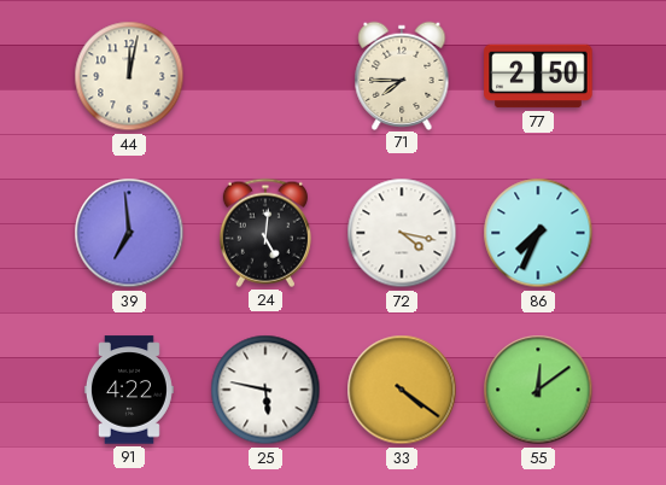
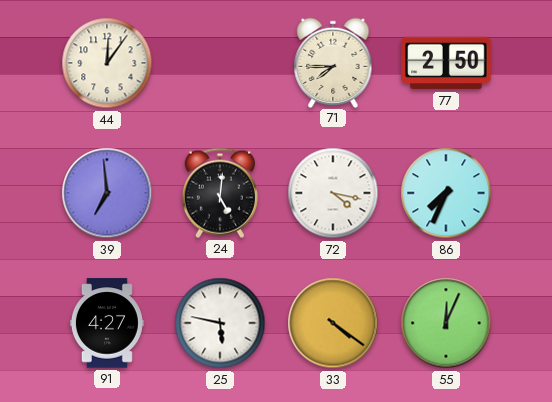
44: 12:02 -> 12:06
91: 4:22 -> 4:27
55: 12:09 -> 12:04
